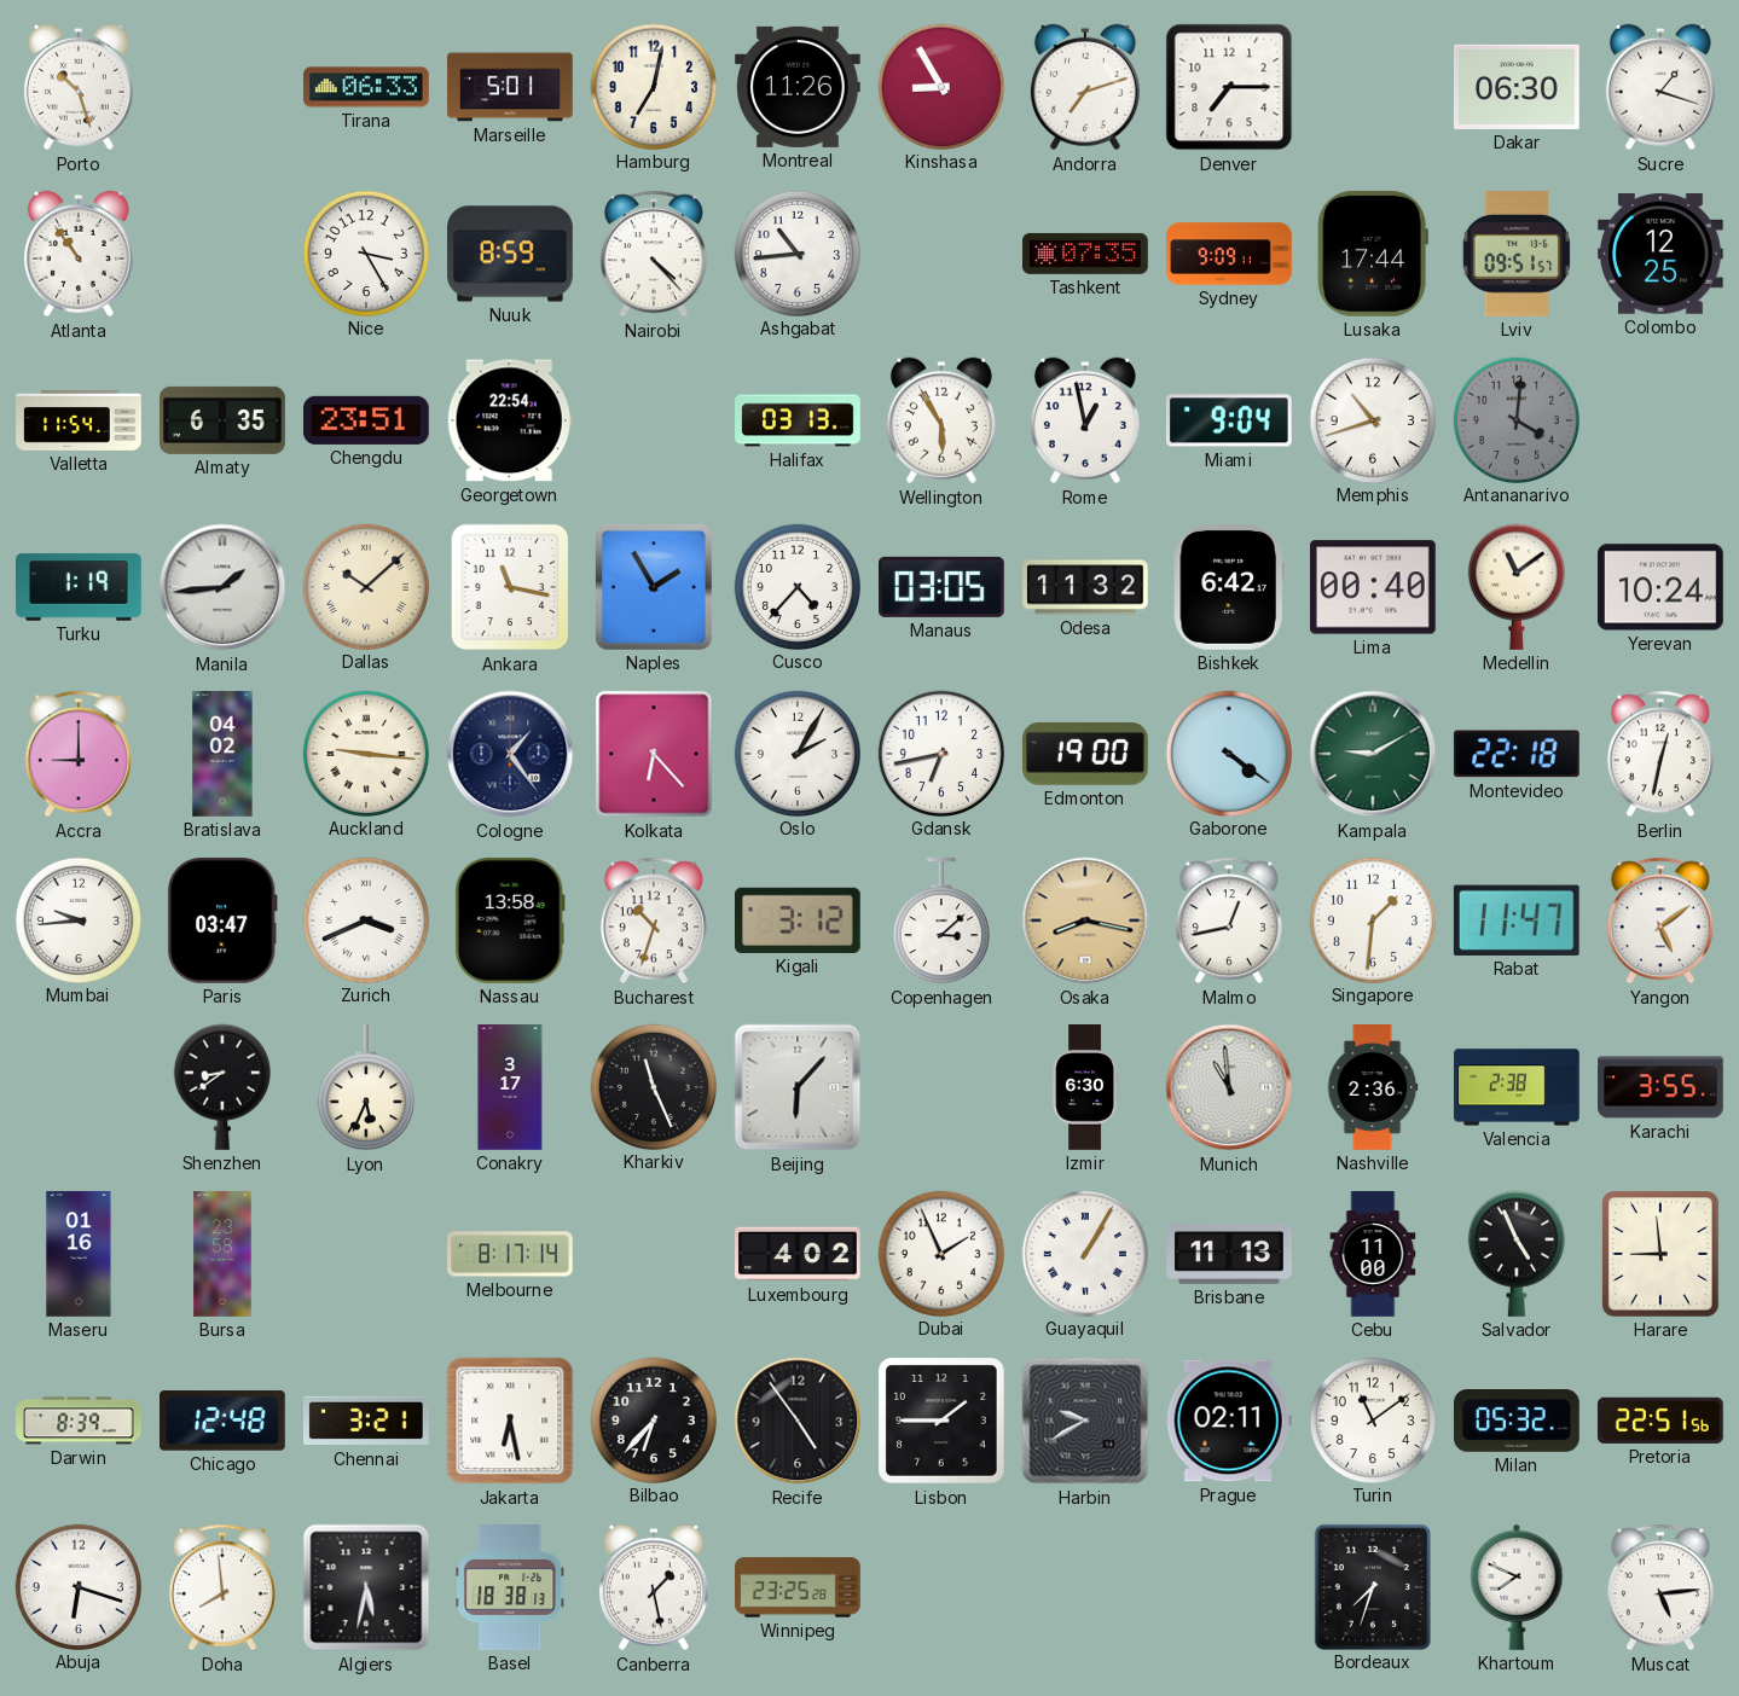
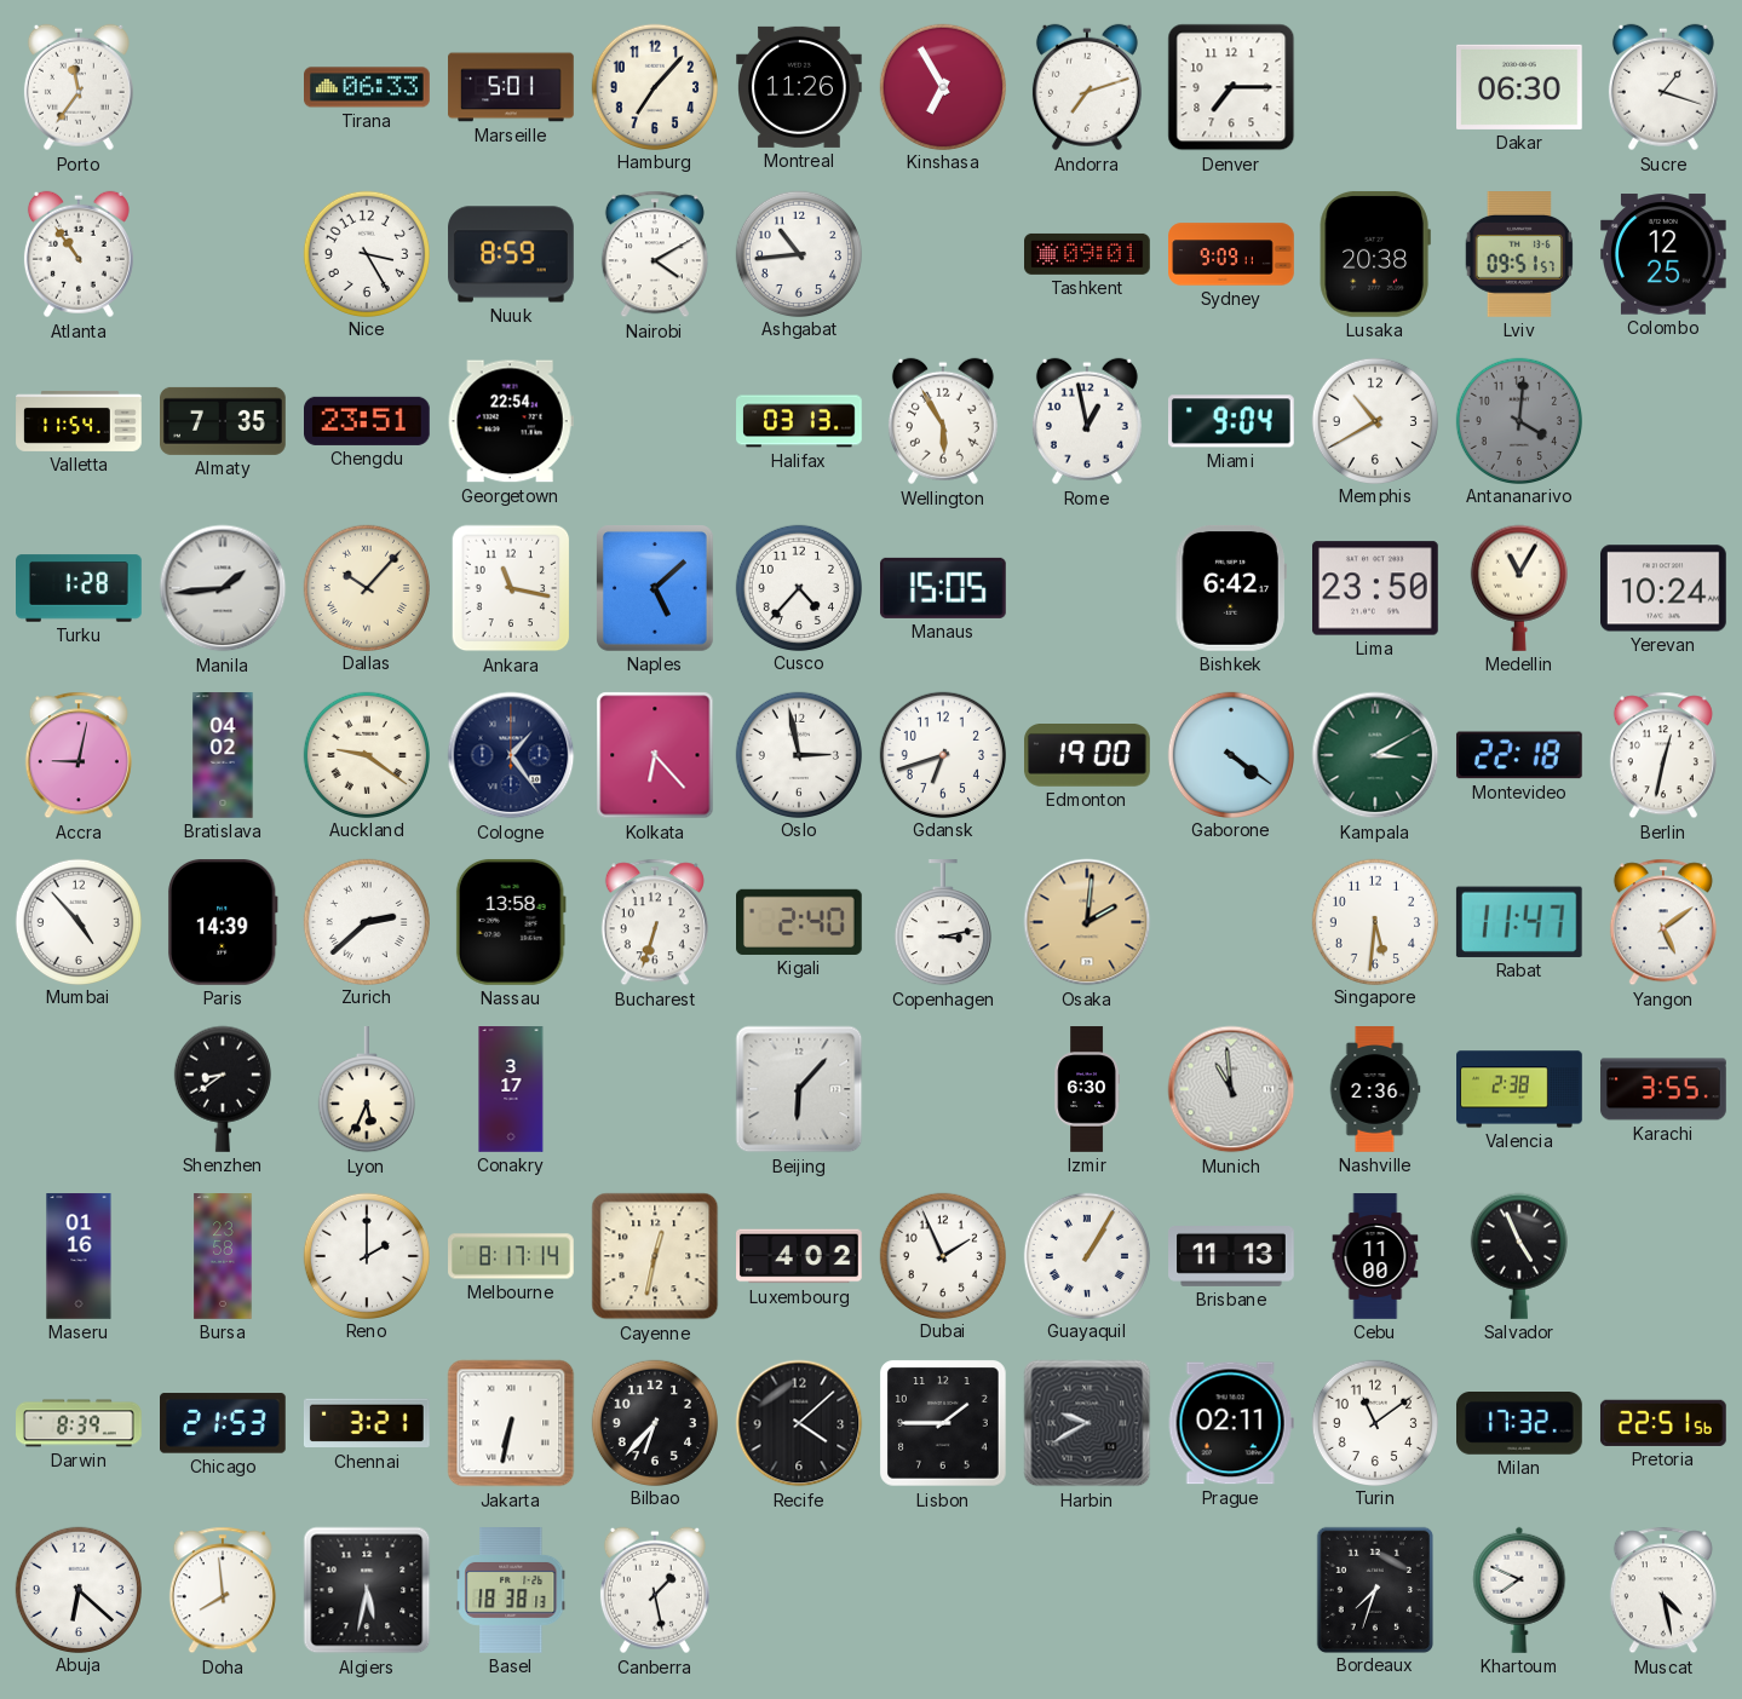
Porto: 10:27 -> 11:36
Hamburg: 7:02 -> 7:07
Kinshasa: 8:55 -> 6:55
Nairobi: 4:23 -> 4:10
Tashkent: 07:35 -> 09:01
Lusaka: 17:44 -> 20:38
Almaty: 6:35 -> 7:35
Memphis: 10:42 -> 10:40
Turku: 1:19 -> 1:28
Dallas: 10:08 -> 10:07
Naples: 1:55 -> 5:08
Manaus: 03:05 -> 15:05
Odesa: 11:32 -> none
Lima: 00:40 -> 23:50
Medellin: 11:09 -> 11:05
Accra: 9:00 -> 9:02
Auckland: 9:16 -> 9:21
Oslo: 2:05 -> 2:58
Gdansk: 6:43 -> 6:42
Kampala: 9:10 -> 3:10
Mumbai: 9:44 -> 4:53
Paris: 03:47 -> 14:39
Zurich: 3:41 -> 2:38
Bucharest: 10:33 -> 6:33
Kigali: 3:12 -> 2:40
Copenhagen: 3:08 -> 3:13
Osaka: 8:17 -> 2:01
Malmo: 12:43 -> none
Singapore: 1:31 -> 5:31
Kharkiv: 11:26 -> none
Reno: none -> 2:00
Cayenne: none -> 12:32
Harare: 8:59 -> none
Chicago: 12:48 -> 21:53
Jakarta: 6:28 -> 6:32
Recife: 4:54 -> 4:08
Milan: 05:32 -> 17:32
Abuja: 6:18 -> 6:22
Winnipeg: 23:25 -> none
Muscat: 5:14 -> 4:28
